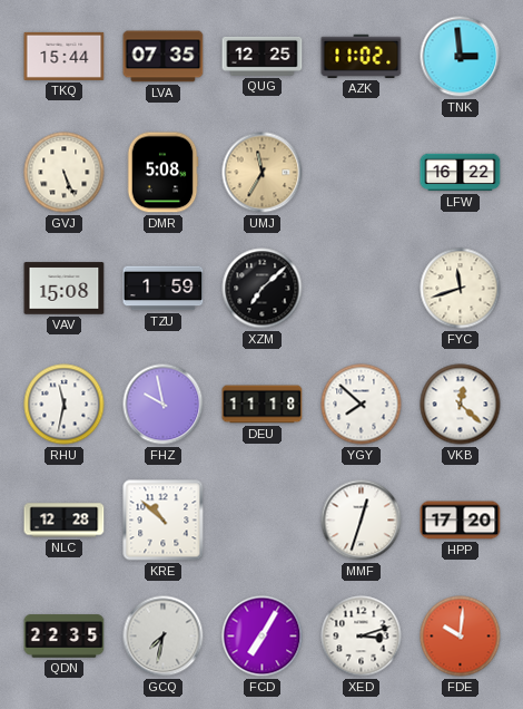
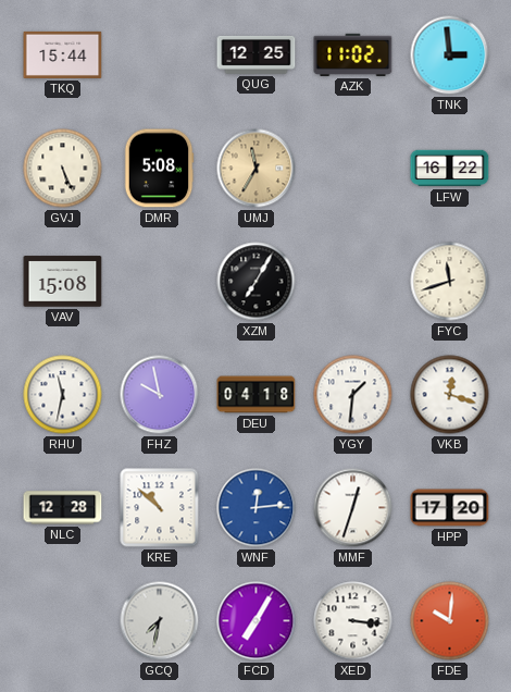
LVA: 07:35 -> none
TZU: 1:59 -> none
XZM: 7:08 -> 7:05
DEU: 11:18 -> 04:18
YGY: 7:52 -> 1:31
VKB: 12:22 -> 12:18
WNF: none -> 12:14
QDN: 22:35 -> none
XED: 3:12 -> 3:16
